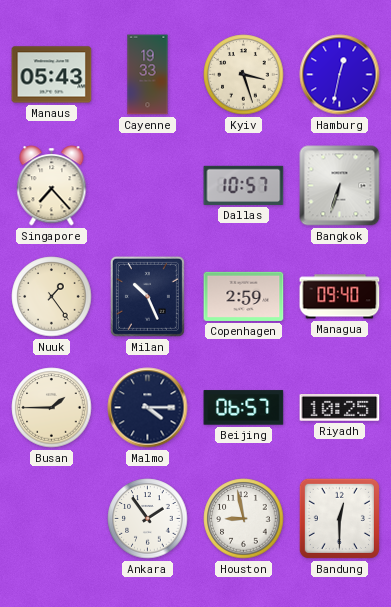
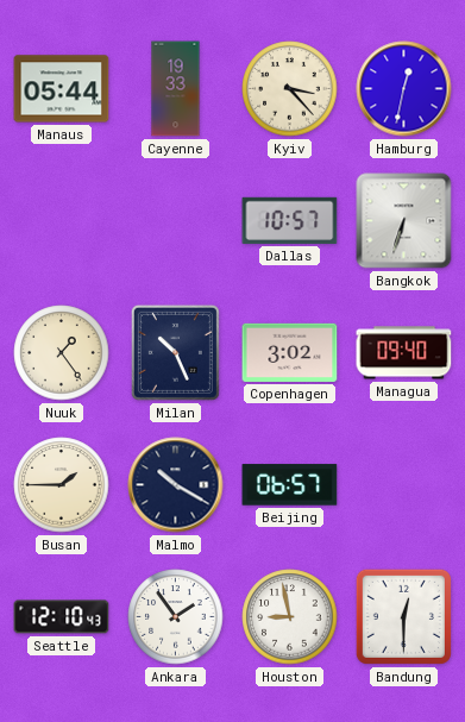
Manaus: 05:43 -> 05:44
Kyiv: 3:27 -> 3:23
Singapore: 7:23 -> none
Copenhagen: 2:59 -> 3:02
Malmo: 4:15 -> 10:20
Riyadh: 10:25 -> none
Seattle: none -> 12:10
